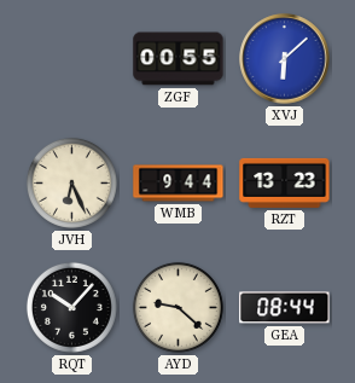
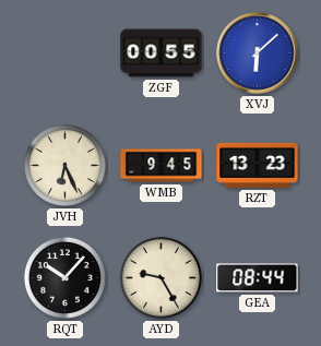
WMB: 9:44 -> 9:45
AYD: 9:22 -> 9:25
